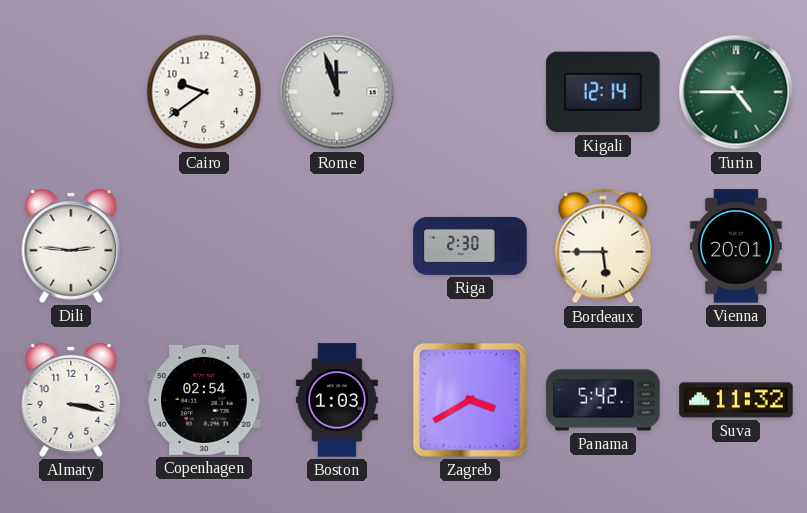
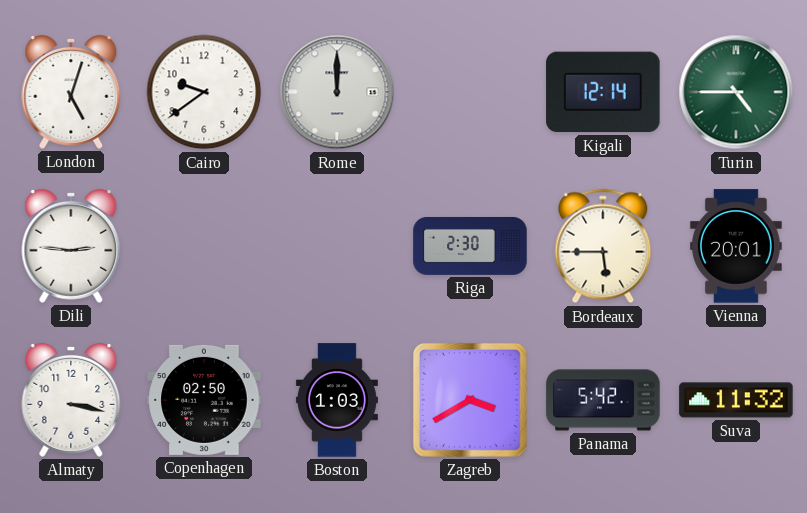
London: none -> 5:03
Rome: 11:57 -> 12:00
Copenhagen: 02:54 -> 02:50
